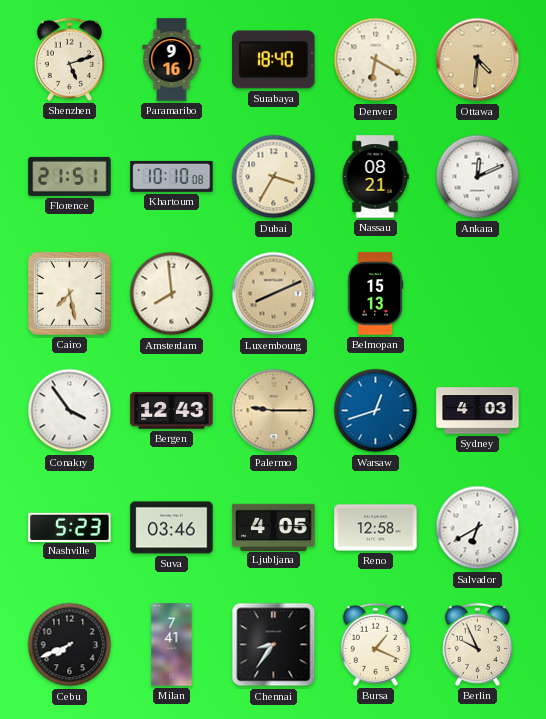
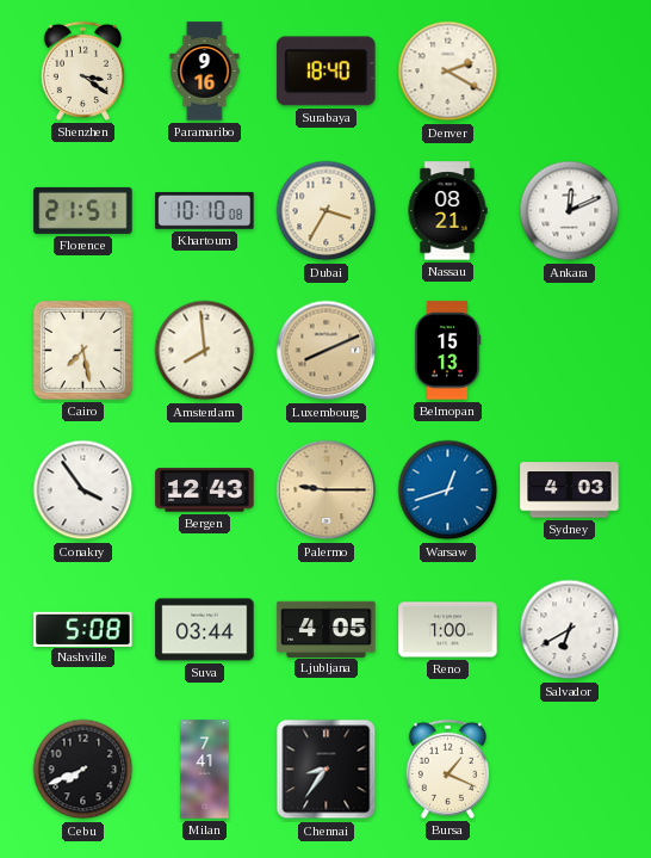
Shenzhen: 5:12 -> 3:21
Denver: 6:20 -> 2:20
Ottawa: 4:31 -> none
Nashville: 5:23 -> 5:08
Suva: 03:46 -> 03:44
Reno: 12:58 -> 1:00
Berlin: 9:56 -> none
